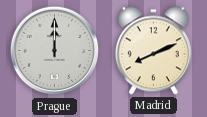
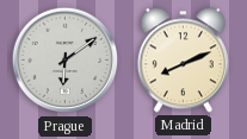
Prague: 12:00 -> 6:09
